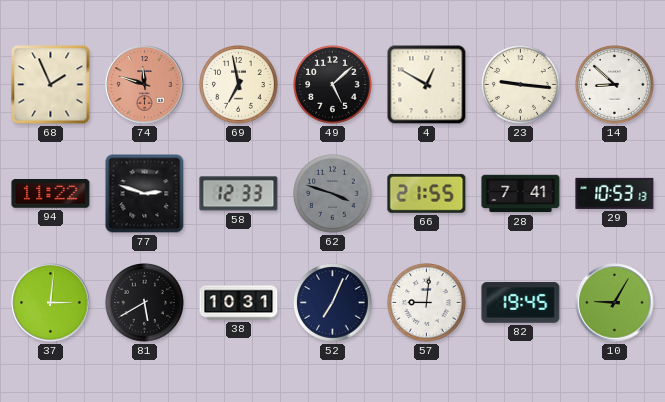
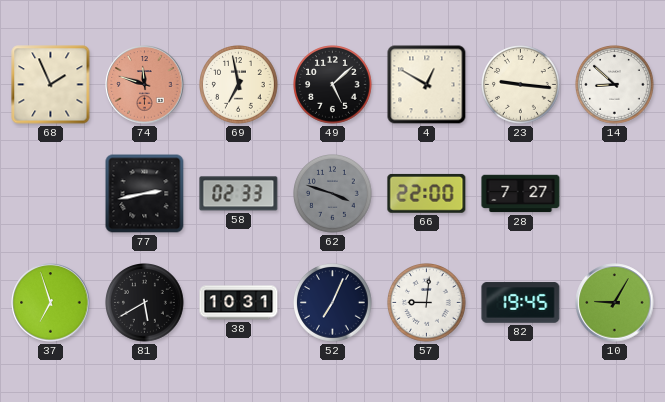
94: 11:22 -> none
77: 2:48 -> 2:43
58: 12:33 -> 02:33
66: 21:55 -> 22:00
28: 7:41 -> 7:27
29: 10:53 -> none
37: 3:01 -> 6:57
